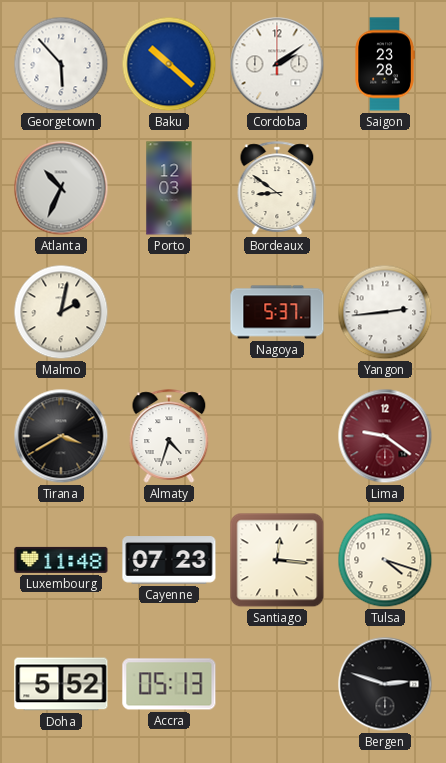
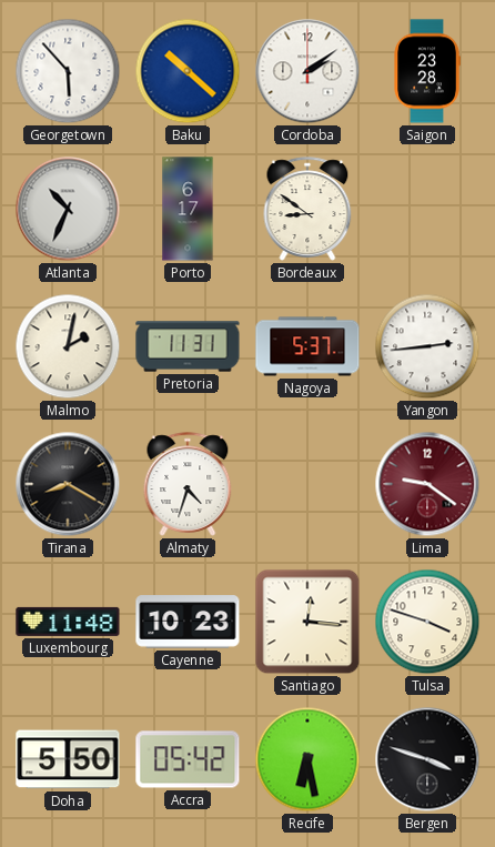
Porto: 12:03 -> 6:17
Pretoria: none -> 11:31
Tirana: 3:40 -> 8:20
Cayenne: 07:23 -> 10:23
Tulsa: 4:18 -> 3:48
Doha: 5:52 -> 5:50
Accra: 05:13 -> 05:42
Recife: none -> 6:28
Bergen: 2:48 -> 3:48
